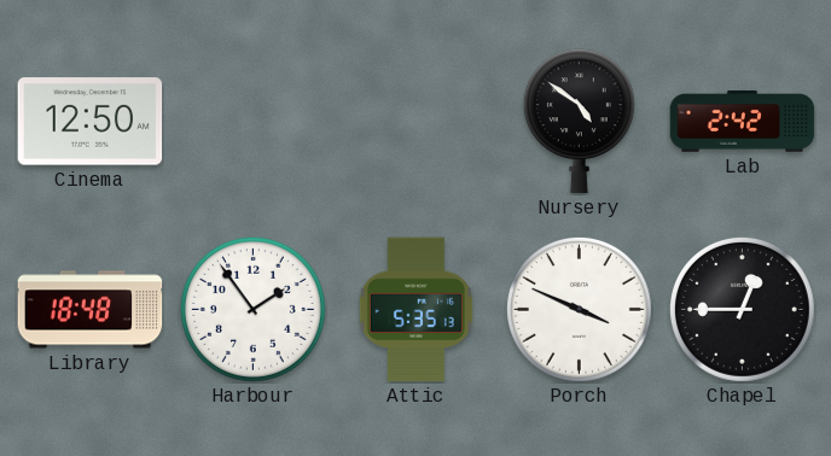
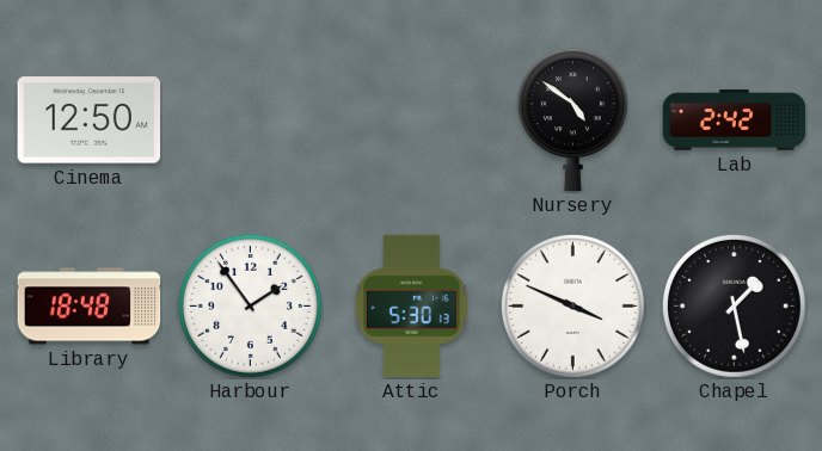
Attic: 5:35 -> 5:30
Chapel: 12:45 -> 1:28
